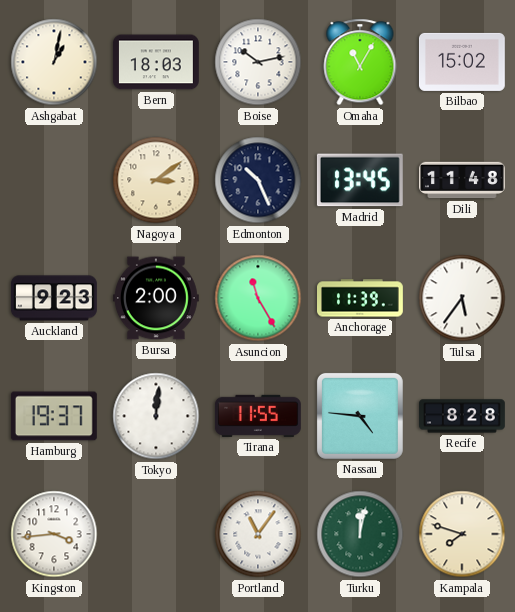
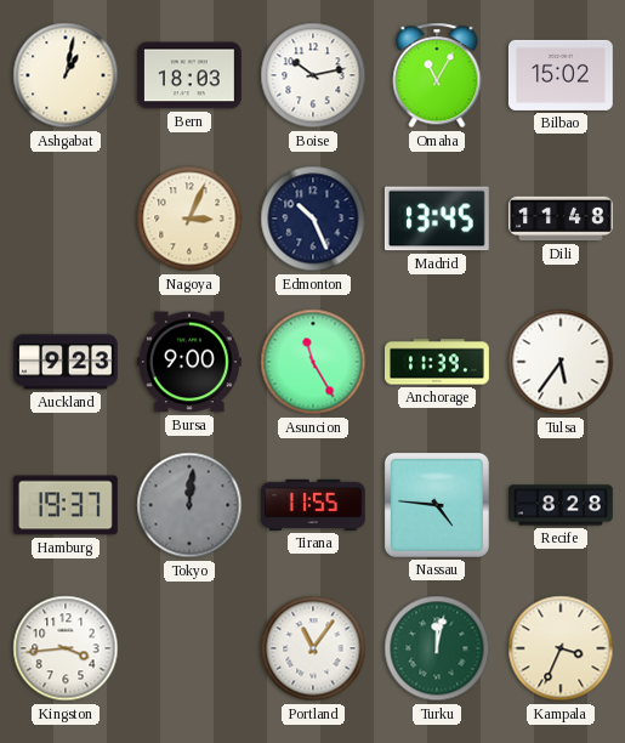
Nagoya: 3:09 -> 3:04
Bursa: 2:00 -> 9:00
Tokyo dial: white -> grey
Kampala: 7:48 -> 3:34
